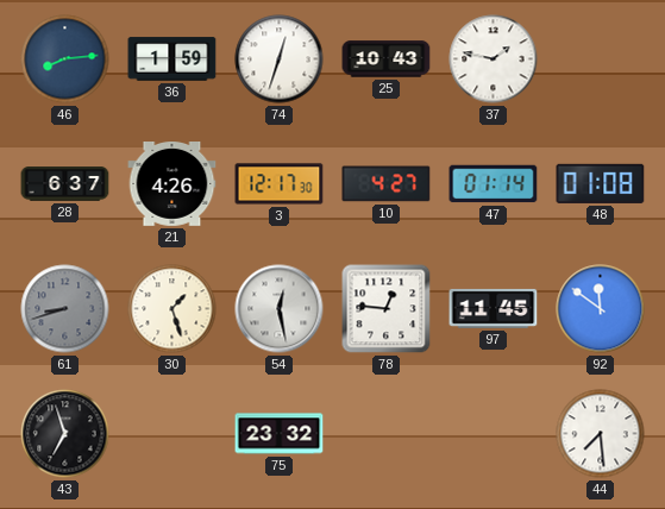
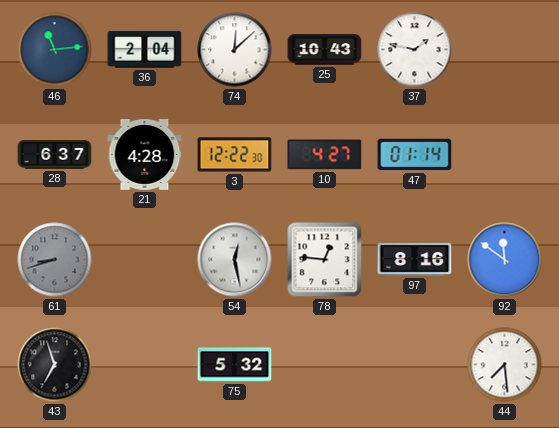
46: 8:14 -> 11:14
36: 1:59 -> 2:04
74: 12:33 -> 12:08
21: 4:26 -> 4:28
3: 12:17 -> 12:22
48: 01:08 -> none
30: 1:27 -> none
97: 11:45 -> 8:16
75: 23:32 -> 5:32
